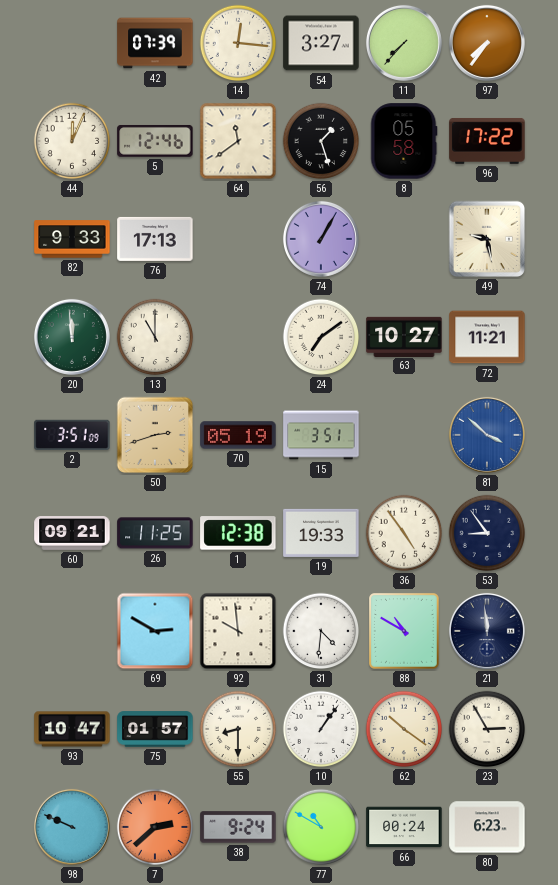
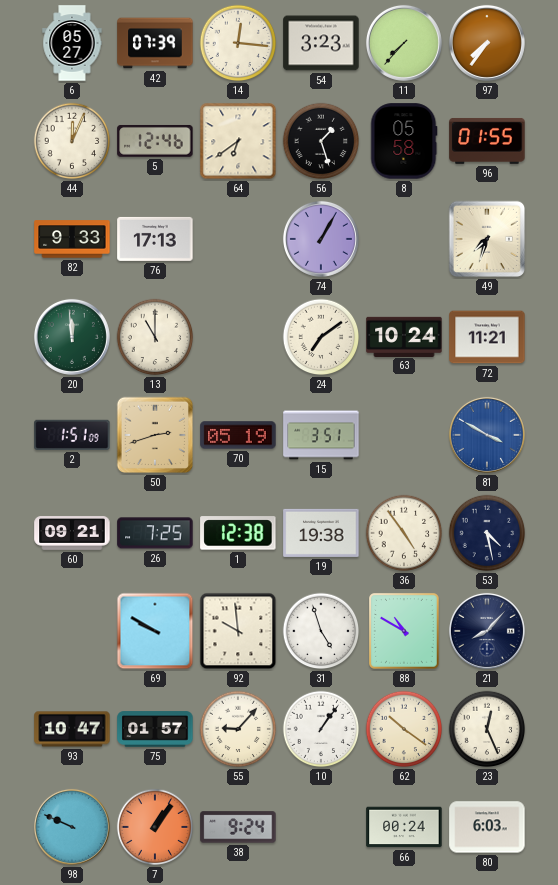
6: none -> 05:27
54: 3:27 -> 3:23
64: 11:39 -> 6:39
96: 17:22 -> 01:55
49: 9:28 -> 7:33
63: 10:27 -> 10:24
2: 3:51 -> 1:51
81: 3:52 -> 3:50
26: 11:25 -> 7:25
19: 19:33 -> 19:38
53: 8:54 -> 4:28
69: 2:50 -> 9:50
31: 4:31 -> 4:57
21: 11:59 -> 8:07
55: 8:30 -> 9:07
23: 2:55 -> 12:26
7: 2:38 -> 1:06
77: 10:50 -> none
80: 6:23 -> 6:03
